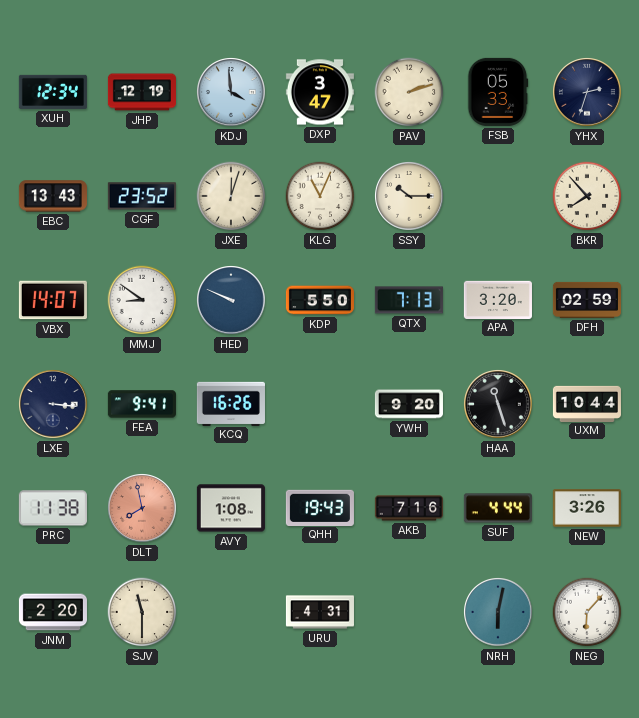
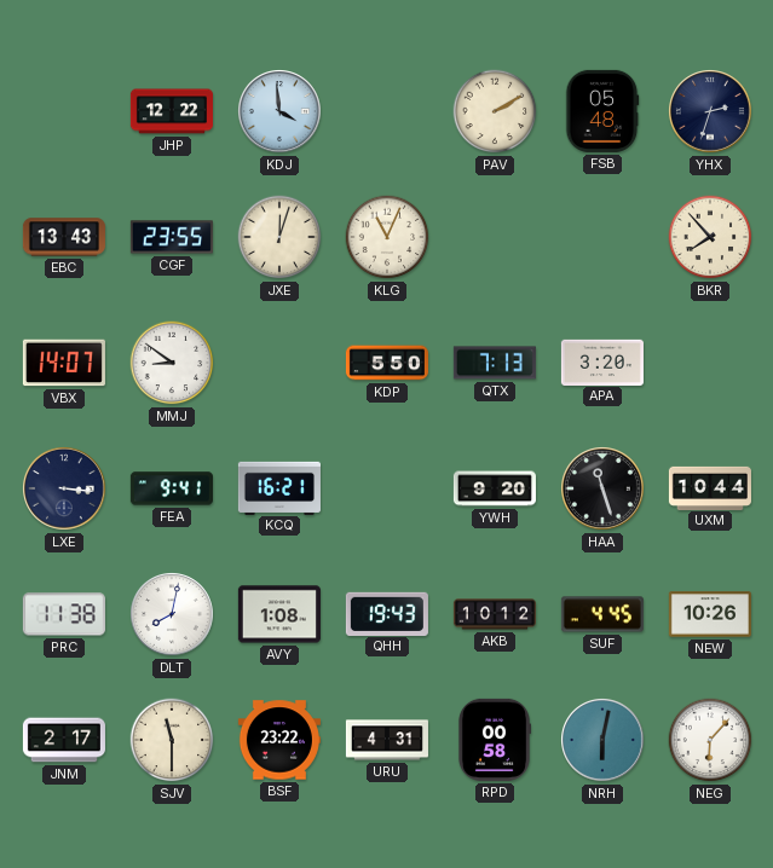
XUH: 12:34 -> none
JHP: 12:19 -> 12:22
DXP: 3:47 -> none
PAV: 2:12 -> 2:10
FSB: 05:33 -> 05:48
CGF: 23:52 -> 23:55
SSY: 10:15 -> none
HED: 9:49 -> none
DFH: 02:59 -> none
KCQ: 16:26 -> 16:21
DLT: 7:58 -> 8:02
DLT dial: salmon -> white
AKB: 7:16 -> 10:12
SUF: 4:44 -> 4:45
NEW: 3:26 -> 10:26
JNM: 2:20 -> 2:17
BSF: none -> 23:22
RPD: none -> 00:58
